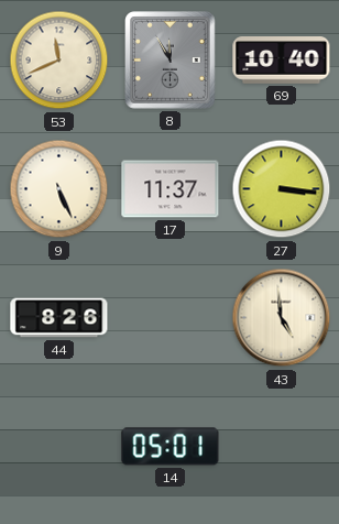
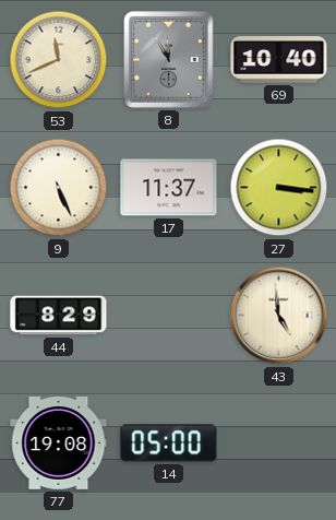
44: 8:26 -> 8:29
77: none -> 19:08
14: 05:01 -> 05:00
